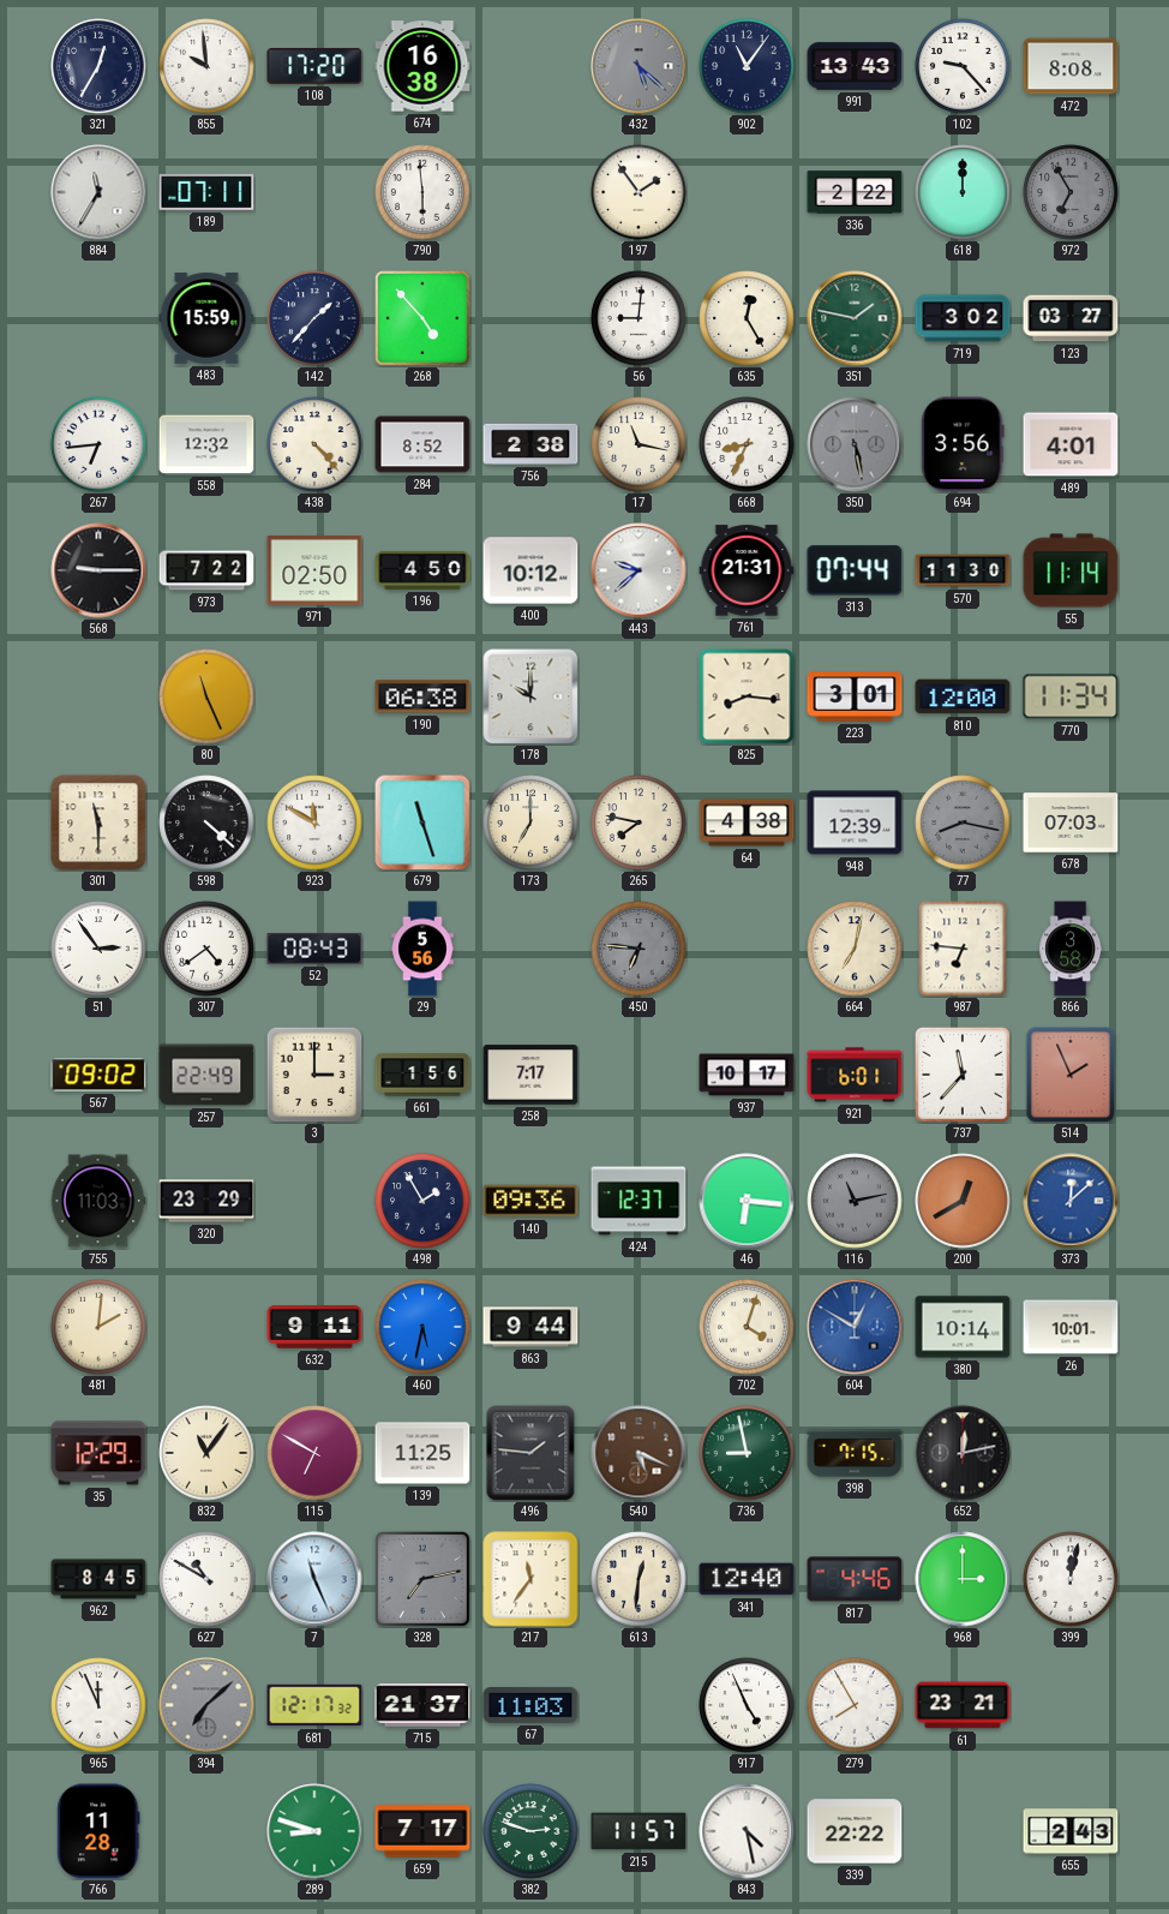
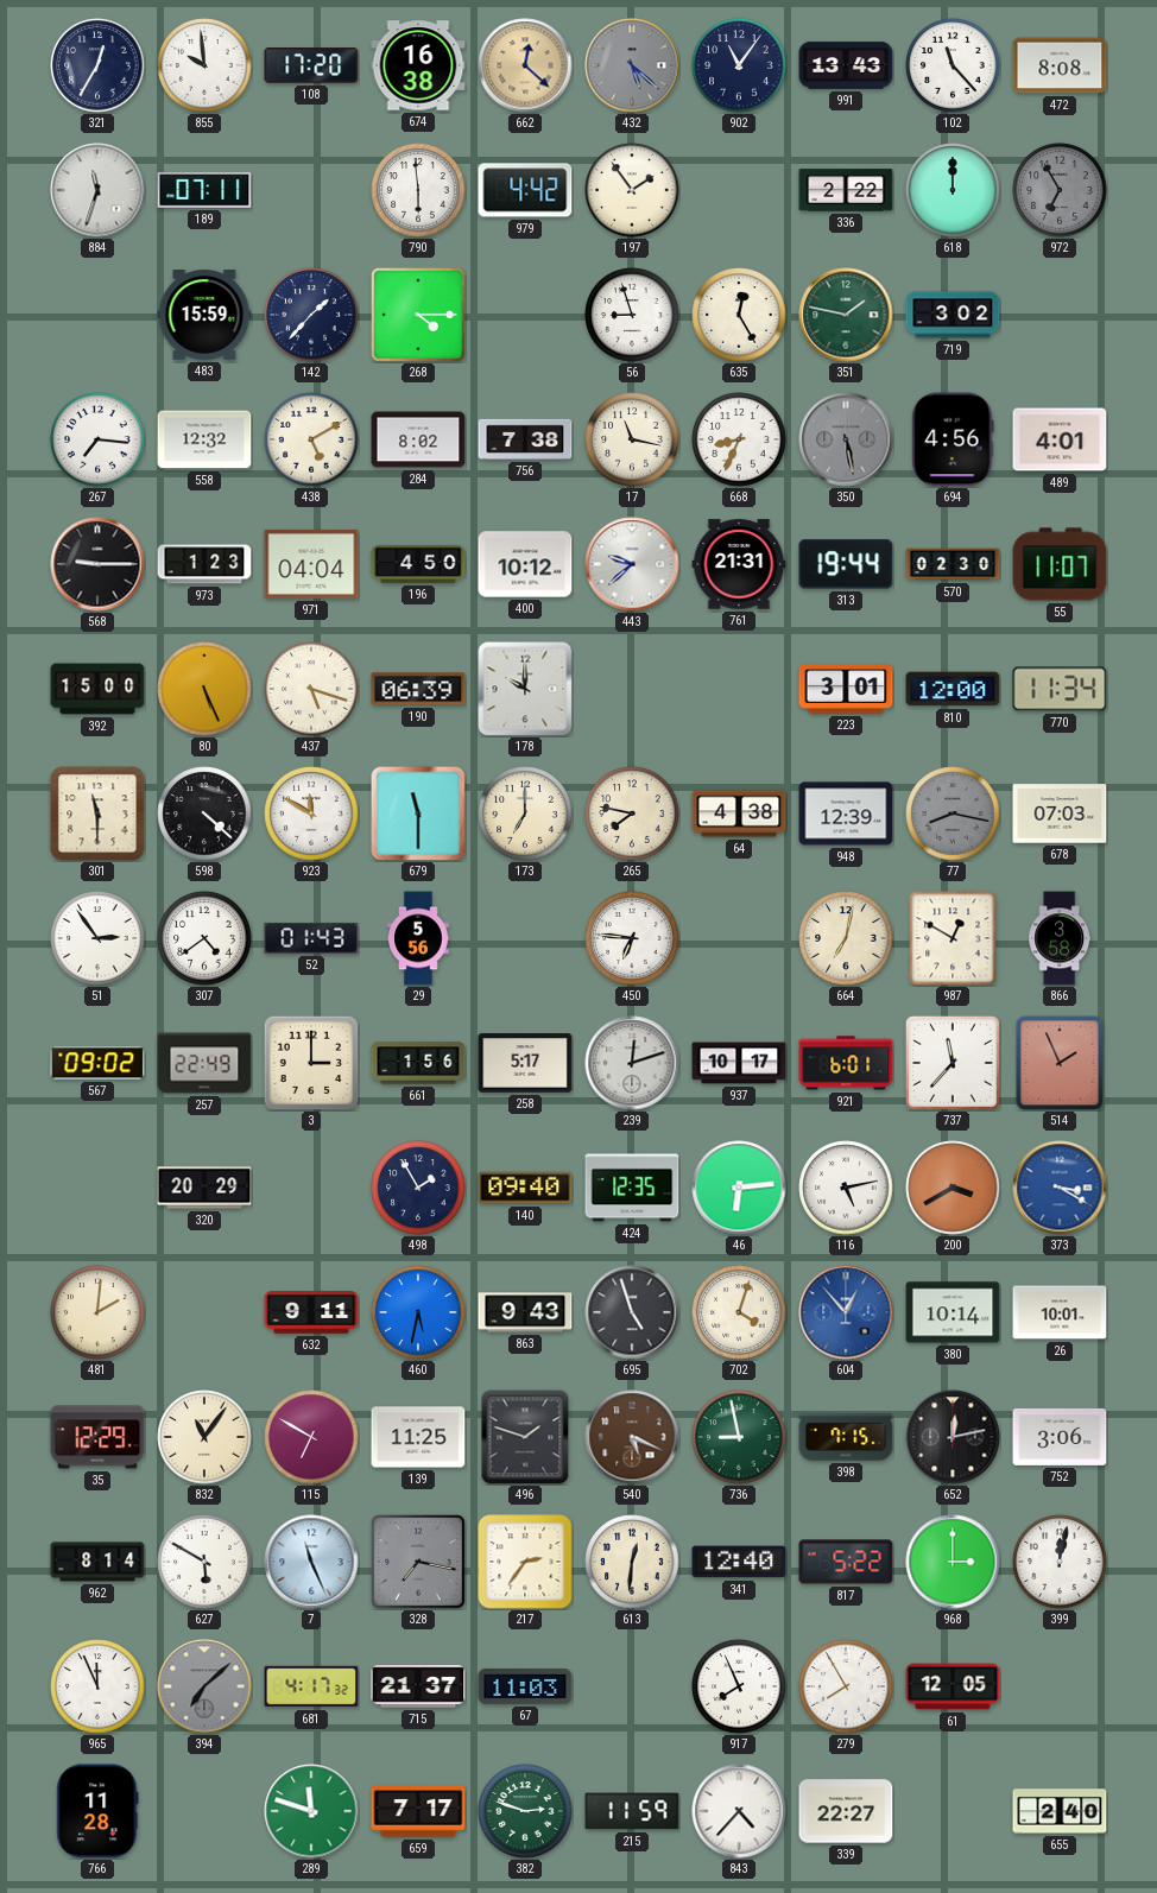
662: none -> 12:22
102: 9:23 -> 11:23
884: 11:35 -> 11:33
979: none -> 4:42
268: 4:53 -> 4:15
56: 9:01 -> 8:57
123: 03:27 -> none
267: 6:44 -> 7:16
438: 4:23 -> 5:10
284: 8:52 -> 8:02
756: 2:38 -> 7:38
694: 3:56 -> 4:56
973: 7:22 -> 1:23
971: 02:50 -> 04:04
313: 07:44 -> 19:44
570: 11:30 -> 02:30
55: 11:14 -> 11:07
392: none -> 15:00
80: 11:26 -> 5:26
437: none -> 5:18
190: 06:38 -> 06:39
825: 8:16 -> none
679: 11:27 -> 11:30
52: 08:43 -> 01:43
450 dial: grey -> white
987: 6:46 -> 12:50
258: 7:17 -> 5:17
239: none -> 12:12
755: 11:03 -> none
320: 23:29 -> 20:29
140: 09:36 -> 09:40
424: 12:37 -> 12:35
46: 6:16 -> 6:14
116: 11:13 -> 5:13
116 dial: grey -> white
200: 12:40 -> 3:40
373: 12:08 -> 3:20
863: 9:44 -> 9:43
695: none -> 4:57
604: 12:50 -> 12:53
496: 1:46 -> 1:48
752: none -> 3:06
962: 8:45 -> 8:14
627: 10:50 -> 5:50
328: 7:13 -> 7:17
217: 11:36 -> 2:36
817: 4:46 -> 5:22
681: 12:17 -> 4:17
917: 4:56 -> 7:56
61: 23:21 -> 12:05
289: 8:48 -> 11:48
215: 11:57 -> 11:59
843: 4:28 -> 4:37
339: 22:22 -> 22:27
655: 2:43 -> 2:40
